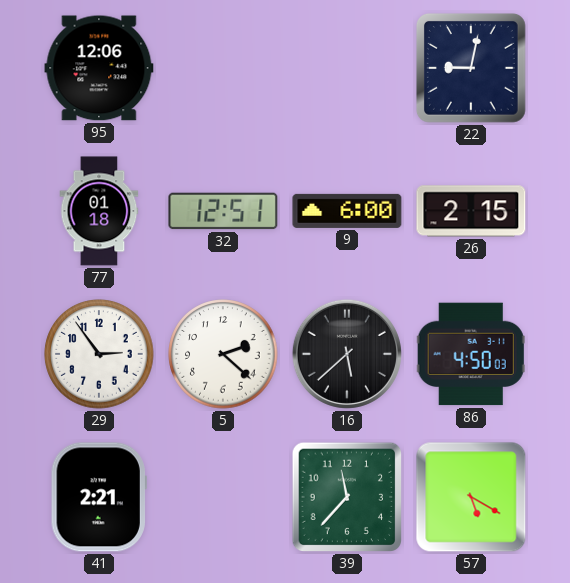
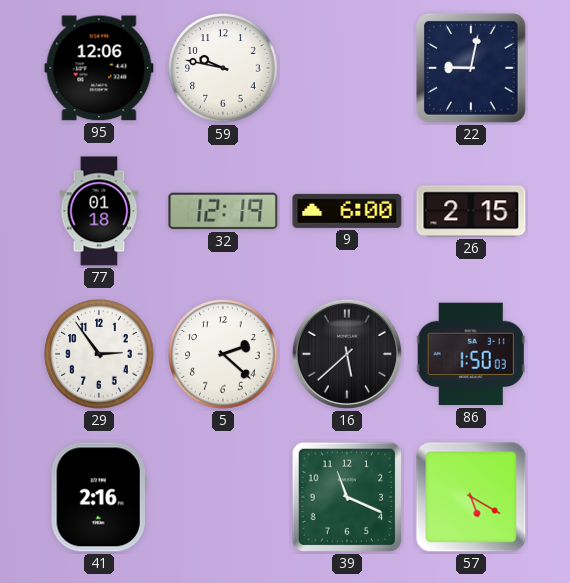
59: none -> 9:47
32: 12:51 -> 12:19
86: 4:50 -> 1:50
41: 2:21 -> 2:16
39: 11:37 -> 11:19
